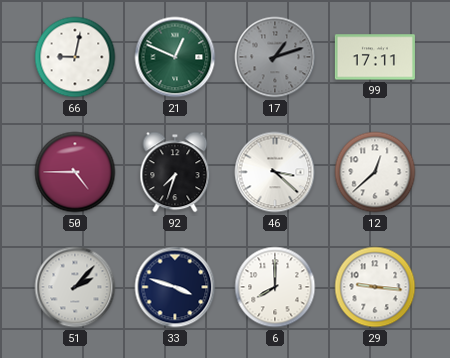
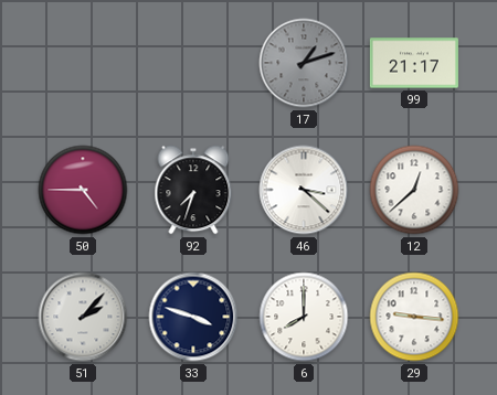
66: 9:02 -> none
21: 12:49 -> none
99: 17:11 -> 21:17
